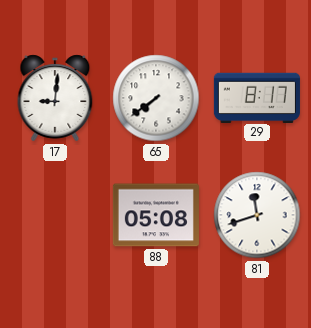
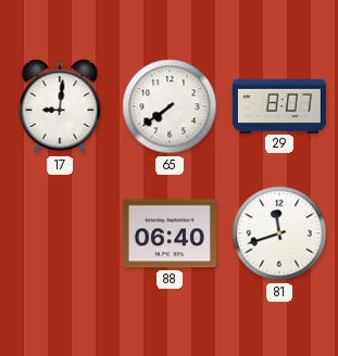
29: 8:17 -> 8:07
88: 05:08 -> 06:40
